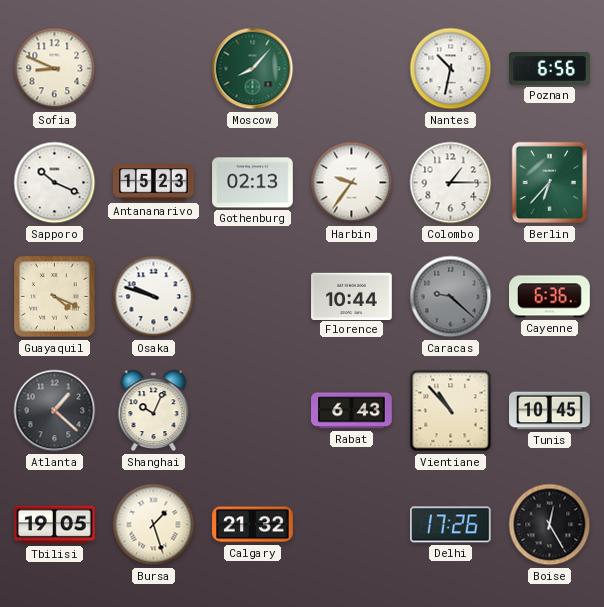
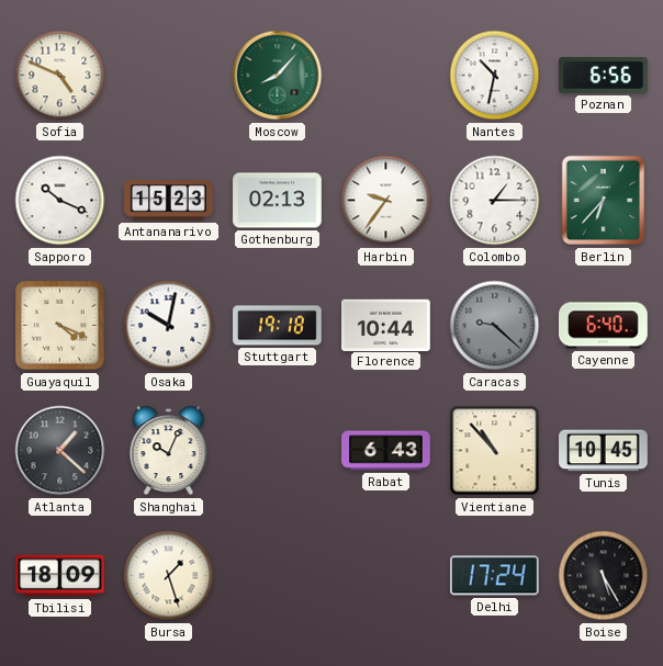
Sofia: 8:49 -> 4:49
Osaka: 9:48 -> 10:02
Stuttgart: none -> 19:18
Cayenne: 6:36 -> 6:40
Tbilisi: 19:05 -> 18:09
Calgary: 21:32 -> none
Delhi: 17:26 -> 17:24
Boise: 12:25 -> 5:25
